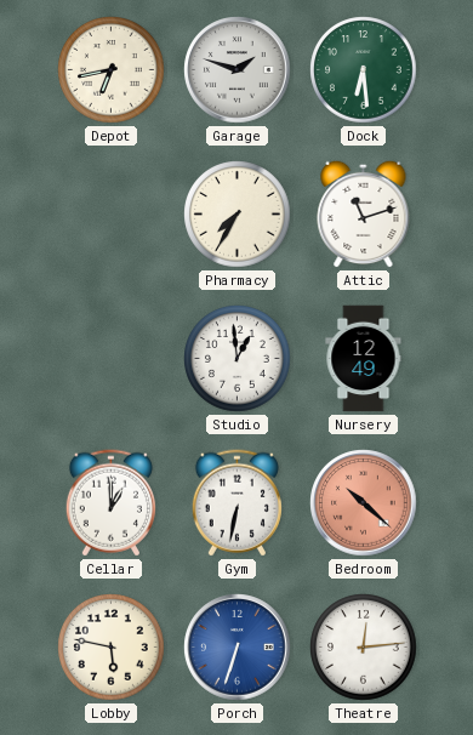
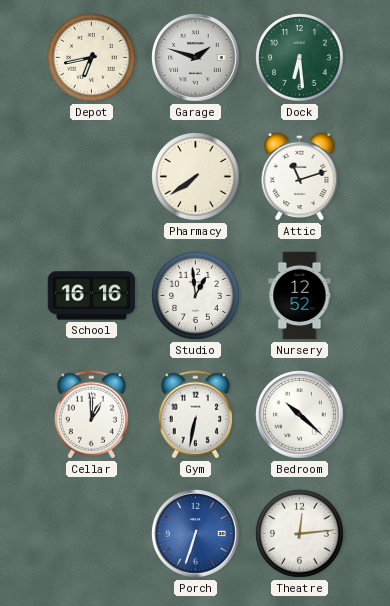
Pharmacy: 7:35 -> 7:39
School: none -> 16:16
Nursery: 12:49 -> 12:52
Bedroom dial: salmon -> white
Lobby: 5:47 -> none
